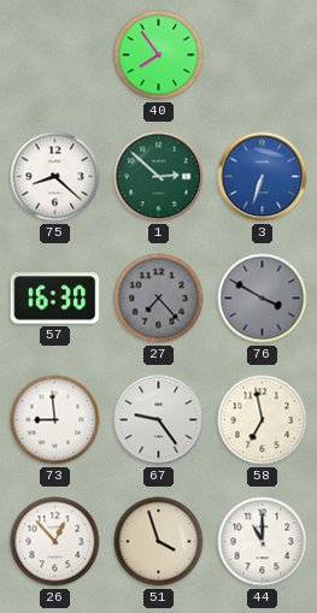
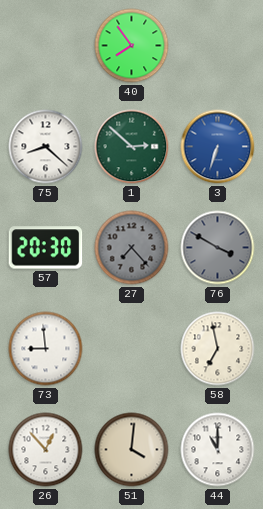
57: 16:30 -> 20:30
67: 9:24 -> none
51: 3:57 -> 4:01
